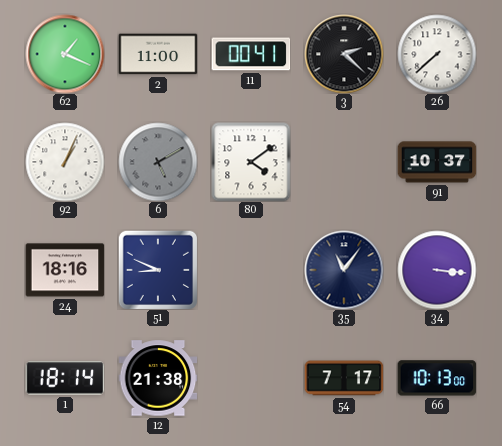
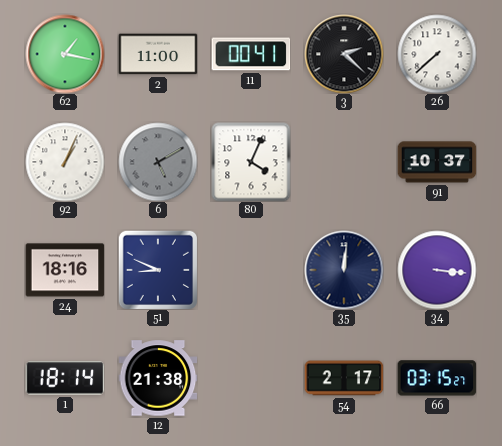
62: 1:19 -> 1:17
80: 4:09 -> 4:04
35: 11:06 -> 12:01
54: 7:17 -> 2:17
66: 10:13 -> 03:15
